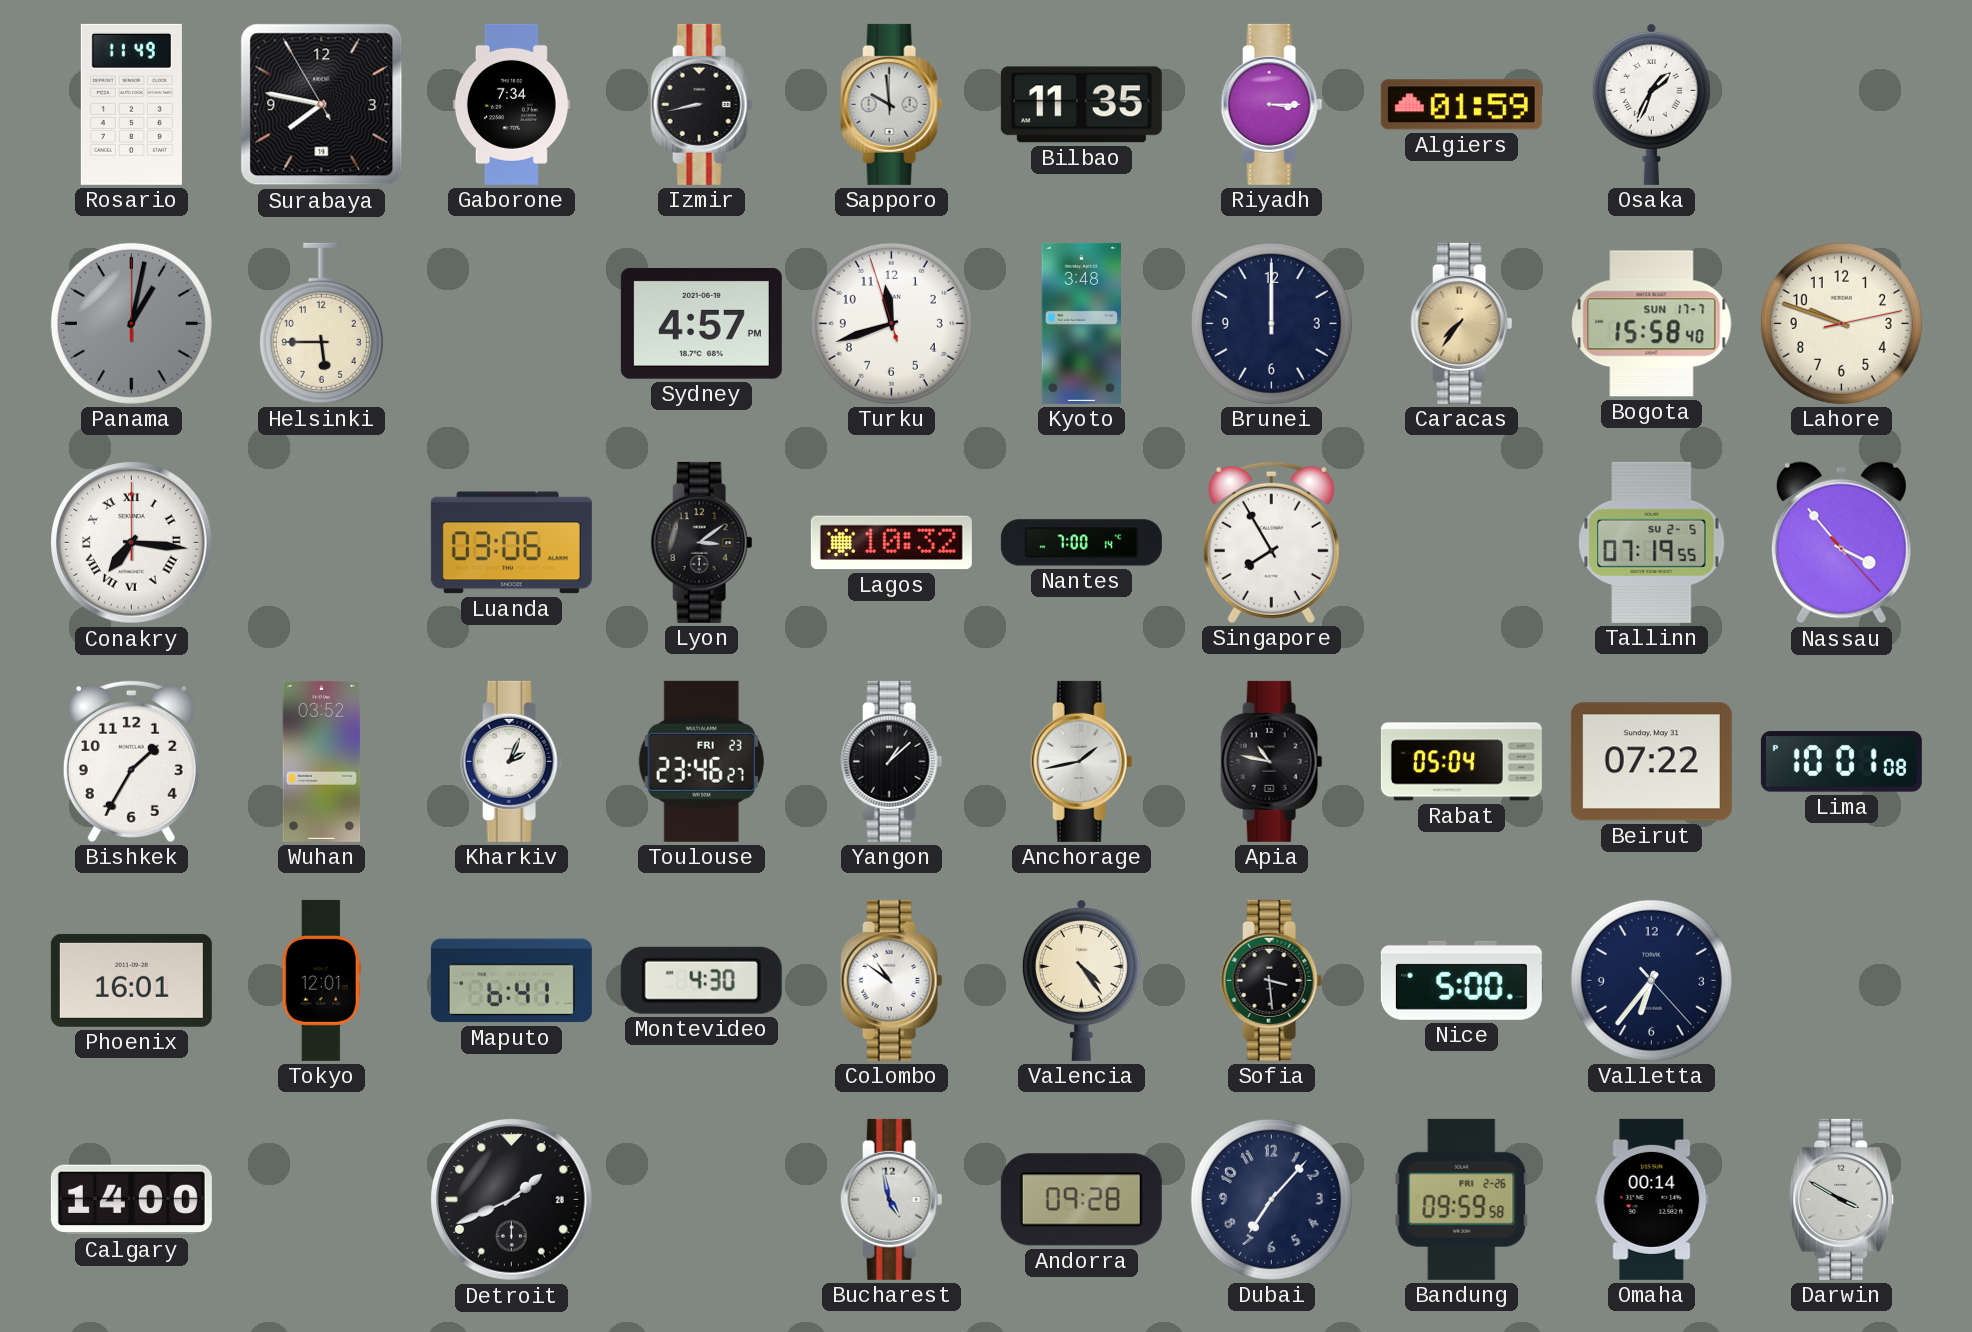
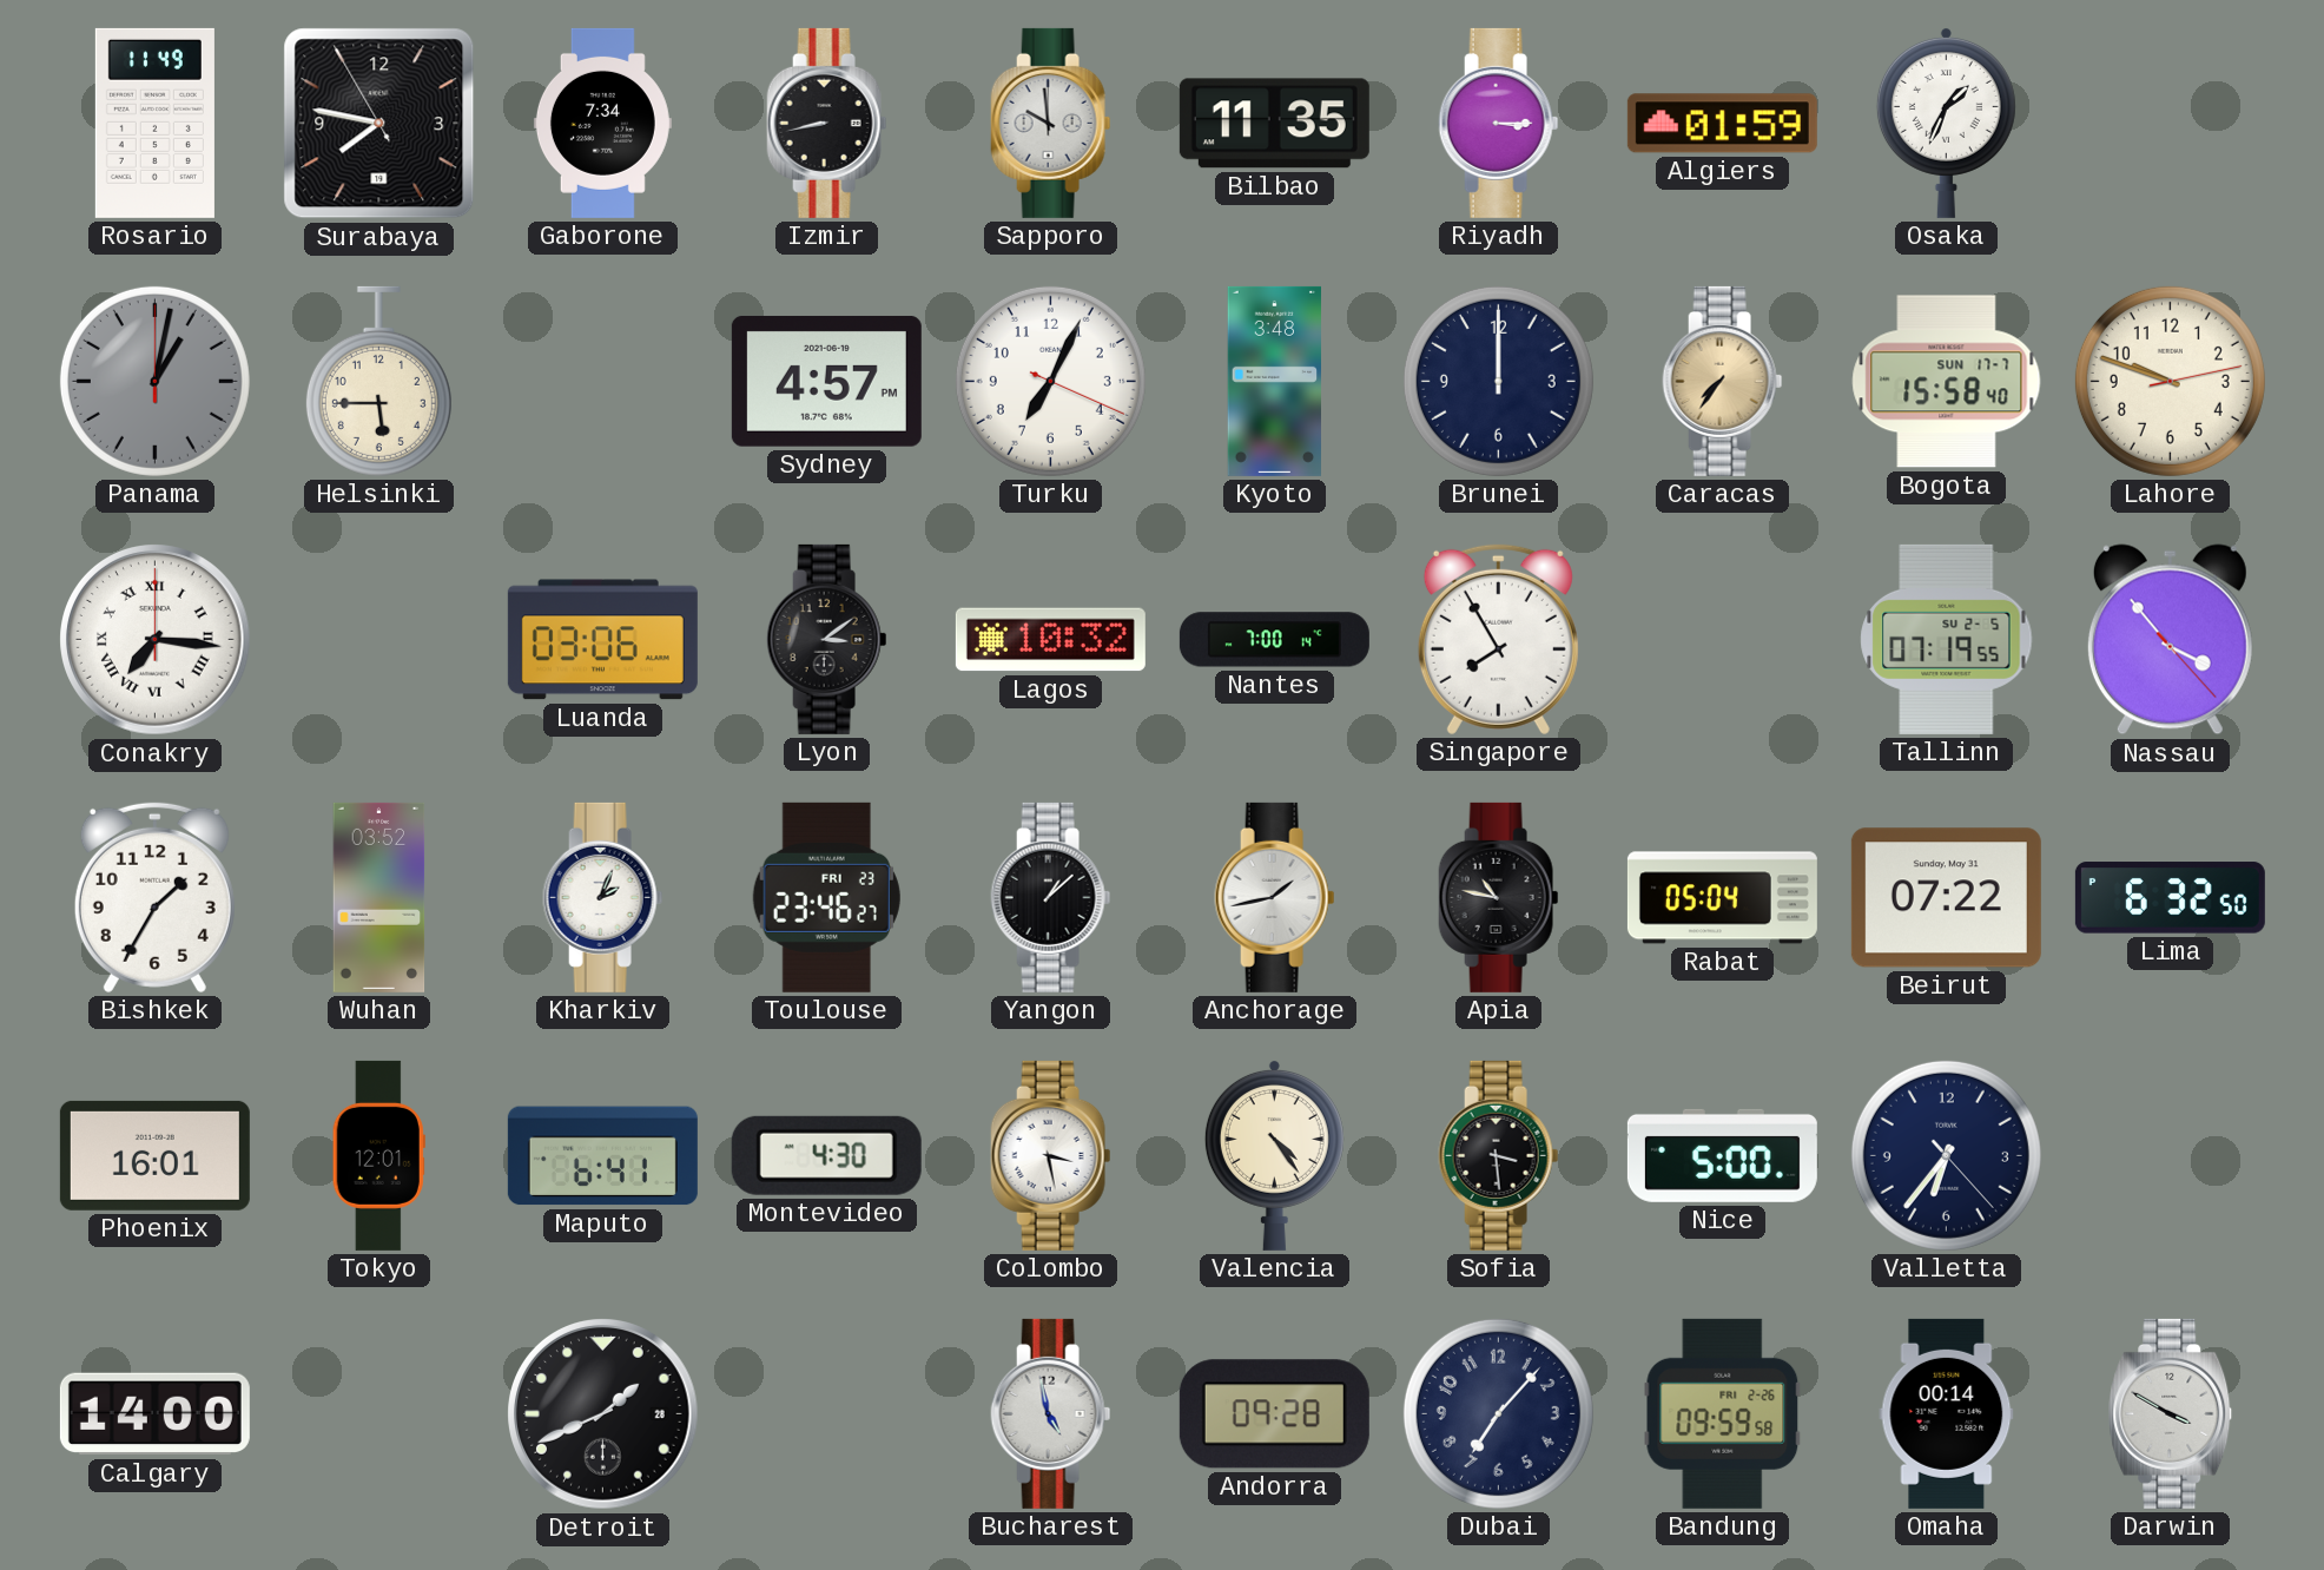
Turku: 11:41 -> 7:04
Lima: 10:01 -> 6:32
Colombo: 10:51 -> 3:28
